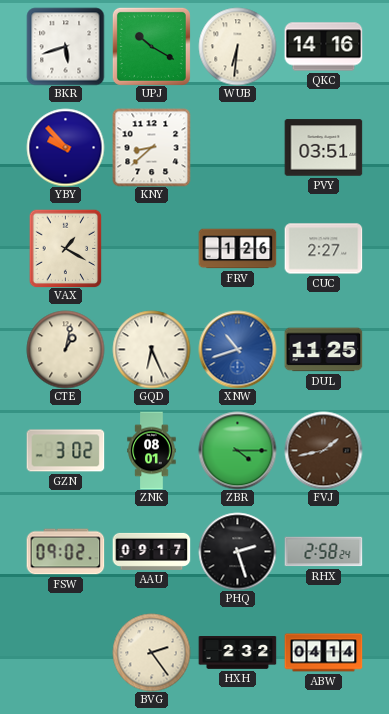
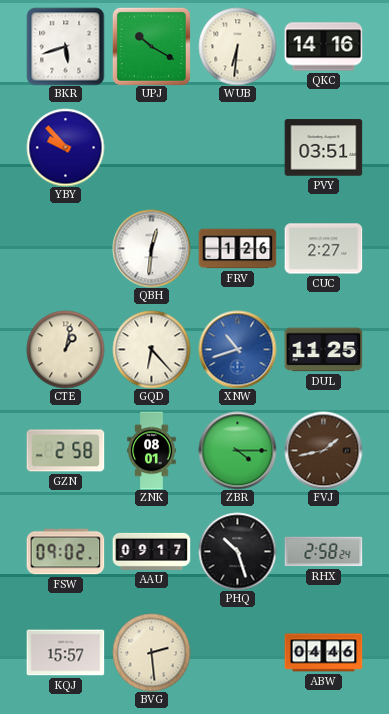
KNY: 8:38 -> none
VAX: 1:20 -> none
QBH: none -> 12:31
GQD: 6:26 -> 6:23
GZN: 3:02 -> 2:58
PHQ: 2:27 -> 10:27
KQJ: none -> 15:57
BVG: 2:24 -> 2:29
HXH: 2:32 -> none
ABW: 04:14 -> 04:46
